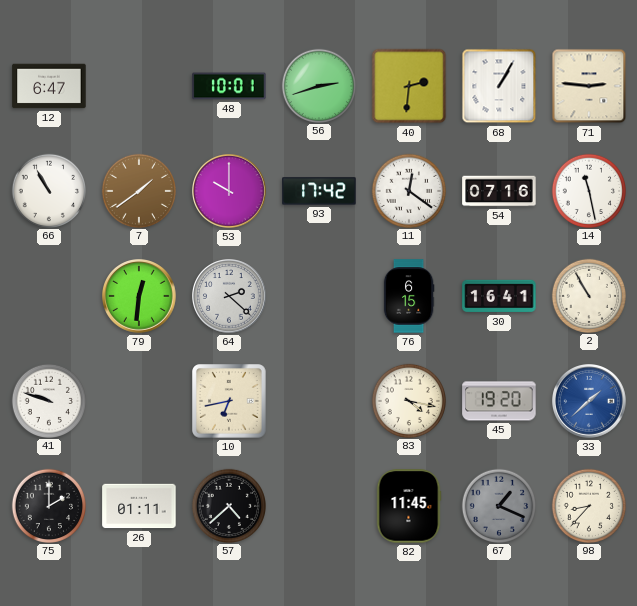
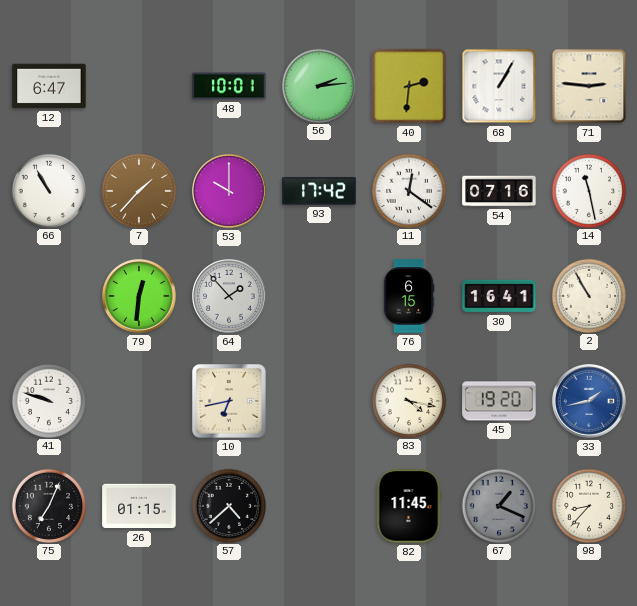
56: 2:42 -> 2:14
7: 1:39 -> 1:37
64: 2:22 -> 1:53
33: 1:38 -> 1:43
75: 2:00 -> 7:04
26: 01:11 -> 01:15
